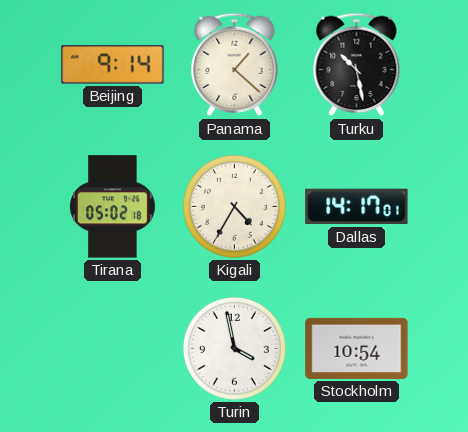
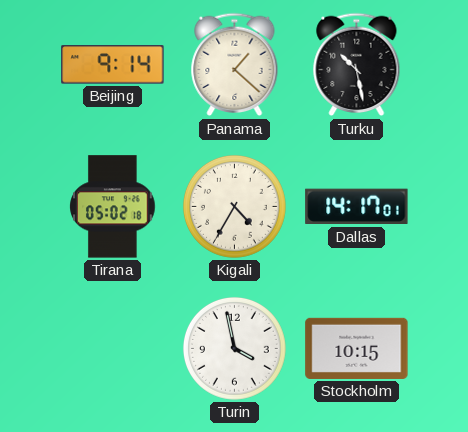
Stockholm: 10:54 -> 10:15
